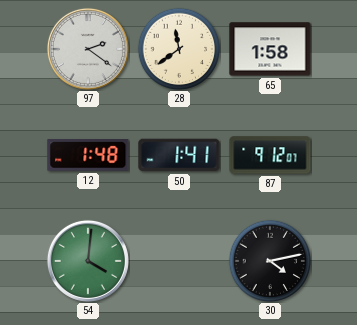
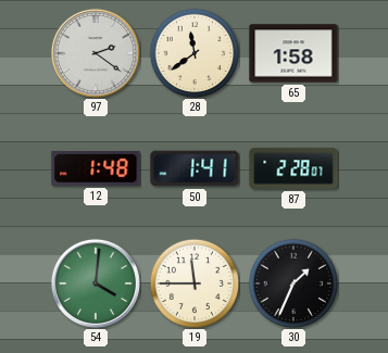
87: 9:12 -> 2:28
19: none -> 11:45
30: 4:13 -> 1:34
